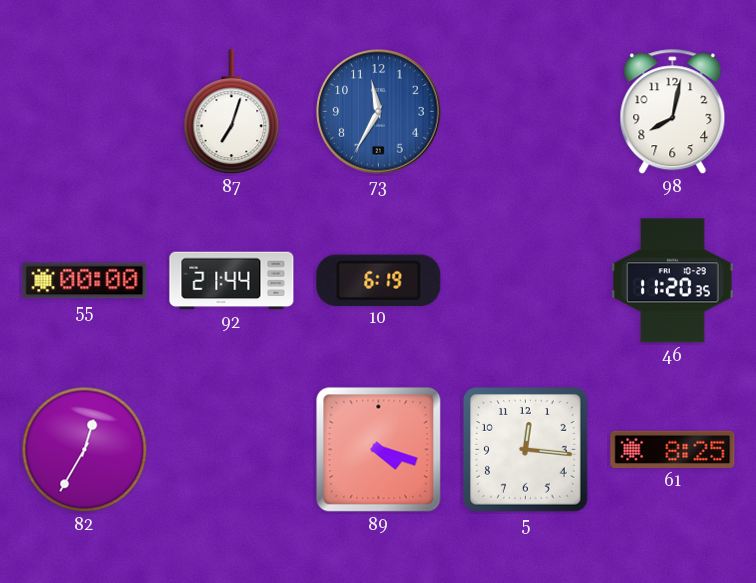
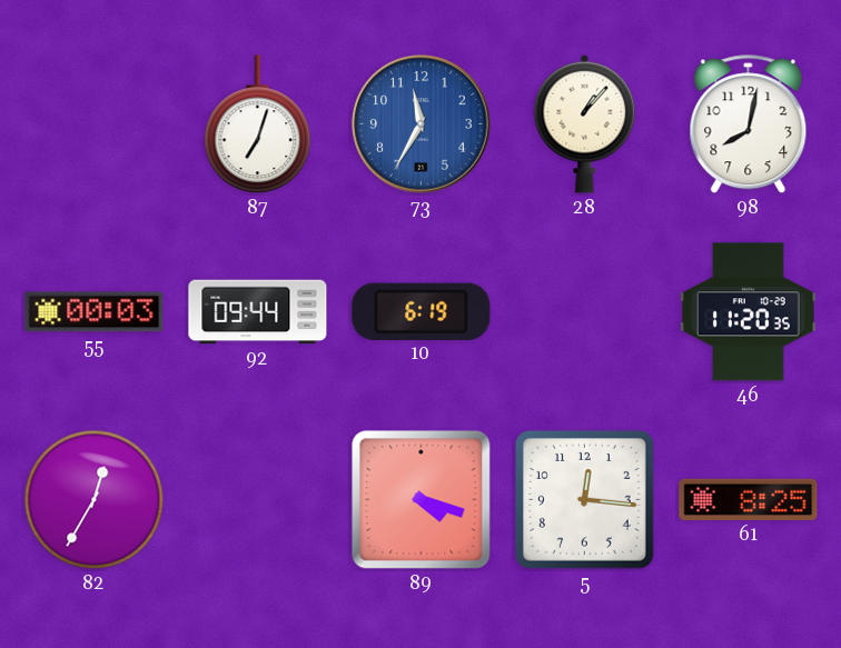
28: none -> 1:07
55: 00:00 -> 00:03
92: 21:44 -> 09:44
